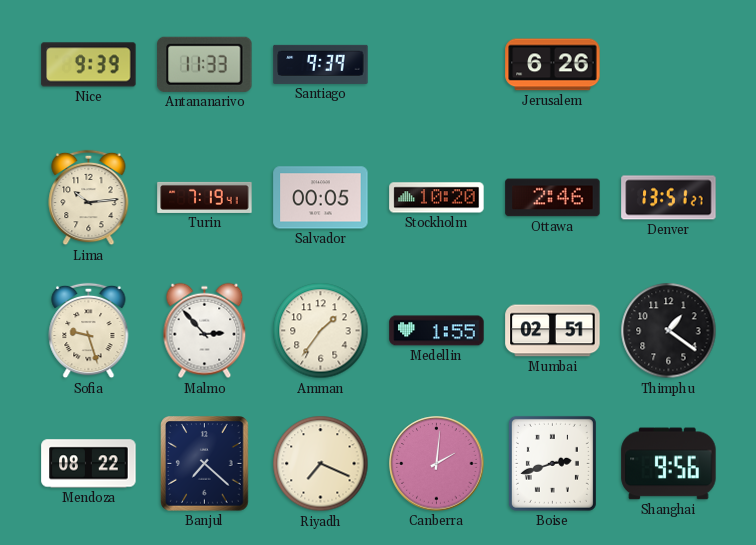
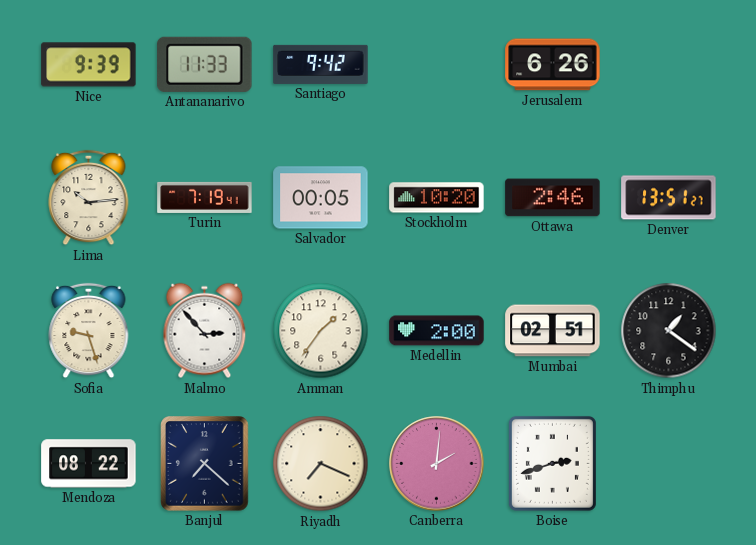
Santiago: 9:39 -> 9:42
Medellin: 1:55 -> 2:00
Shanghai: 9:56 -> none
